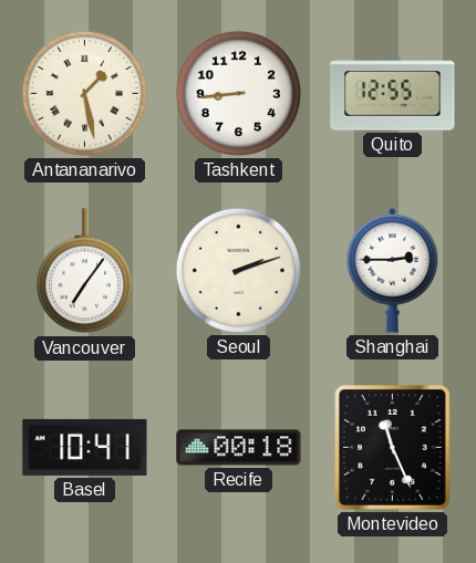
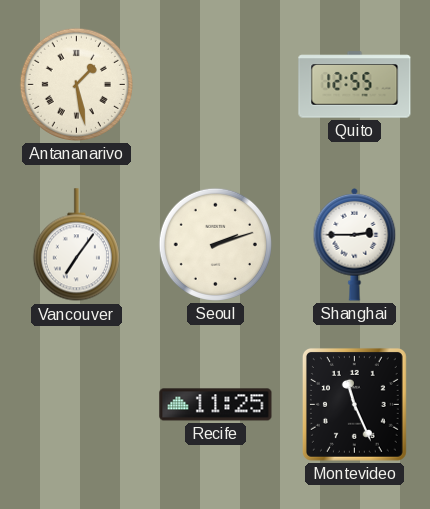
Tashkent: 8:44 -> none
Basel: 10:41 -> none
Recife: 00:18 -> 11:25
